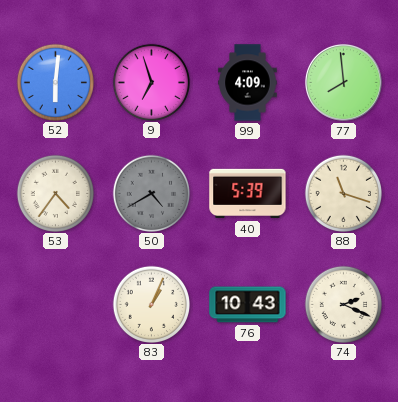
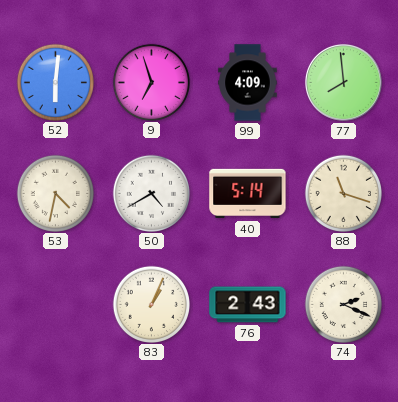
53: 4:36 -> 4:32
50 dial: grey -> white
40: 5:39 -> 5:14
76: 10:43 -> 2:43
